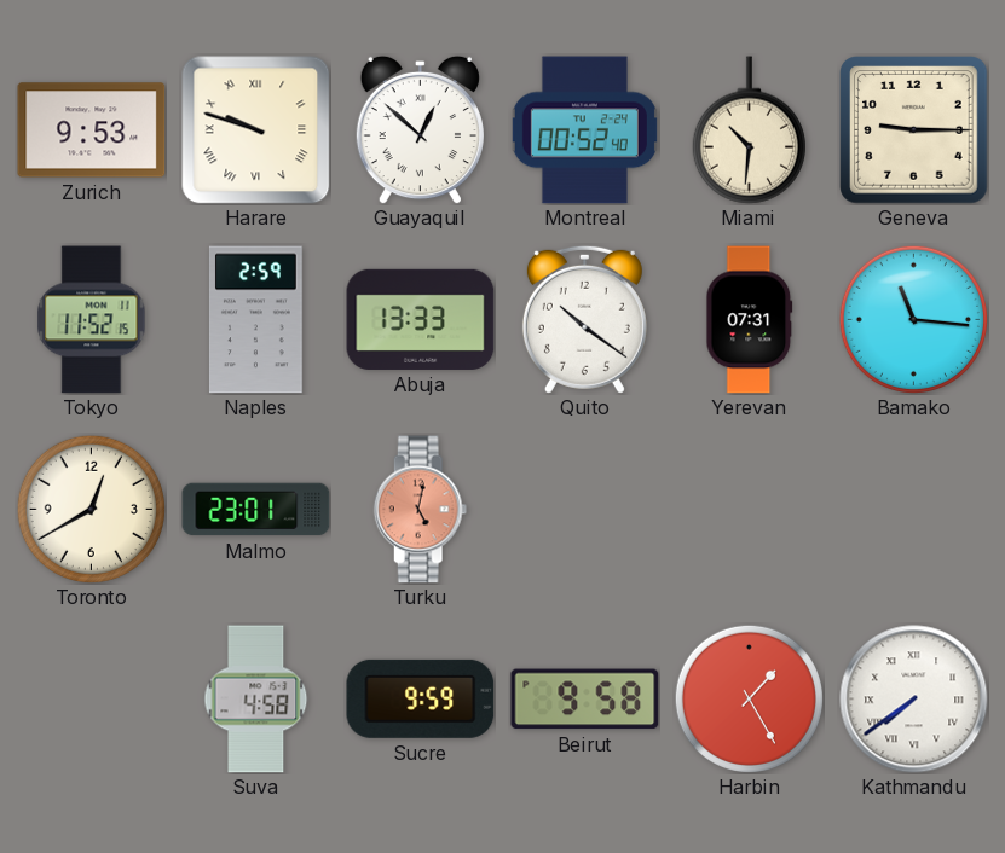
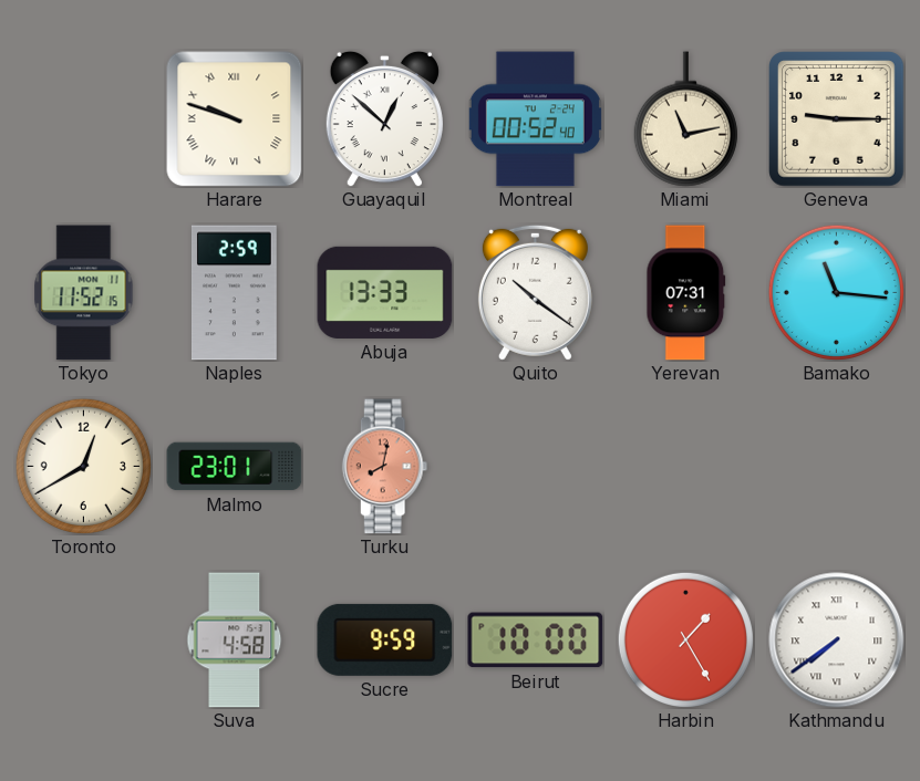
Zurich: 9:53 -> none
Miami: 10:31 -> 11:13
Turku: 5:02 -> 8:02
Beirut: 9:58 -> 10:00
